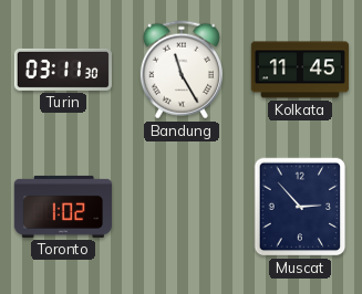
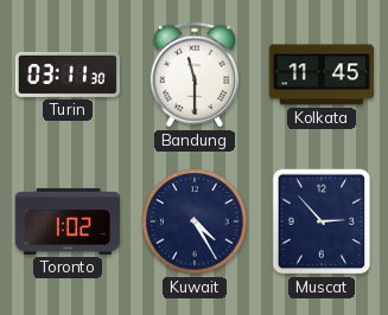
Bandung: 11:25 -> 11:30
Kuwait: none -> 4:25
